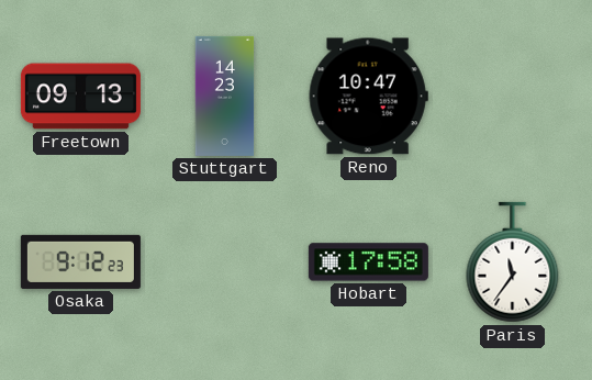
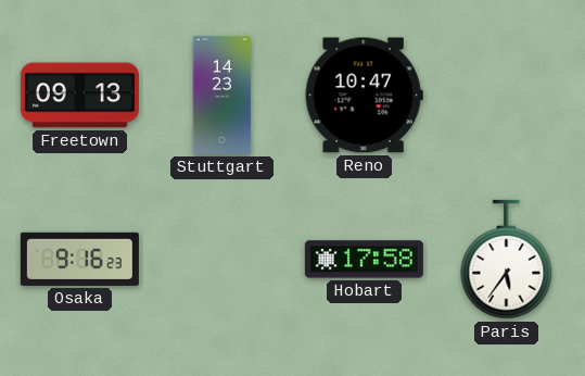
Osaka: 9:12 -> 9:16
Paris: 11:36 -> 5:36
